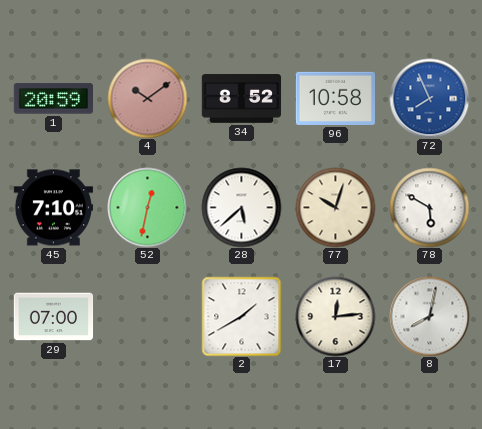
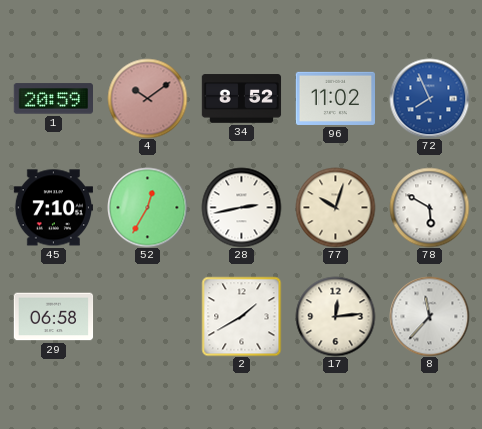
96: 10:58 -> 11:02
52: 12:32 -> 12:35
28: 5:38 -> 2:43
29: 07:00 -> 06:58
8: 8:02 -> 11:37
